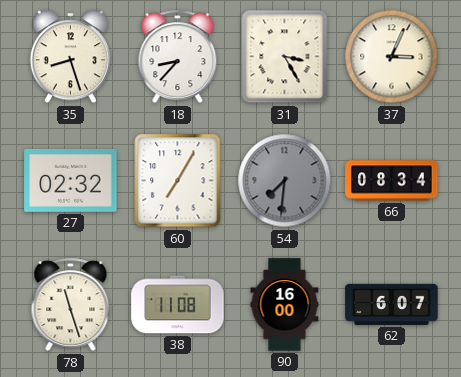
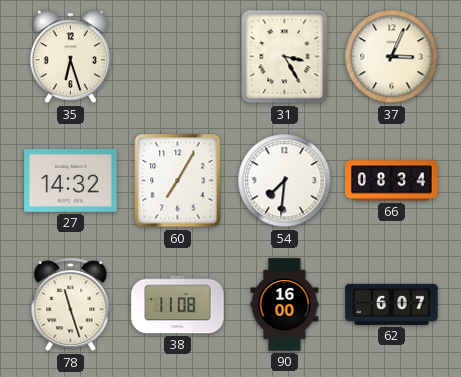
35: 8:27 -> 6:27
18: 8:37 -> none
27: 02:32 -> 14:32
54 dial: grey -> white
